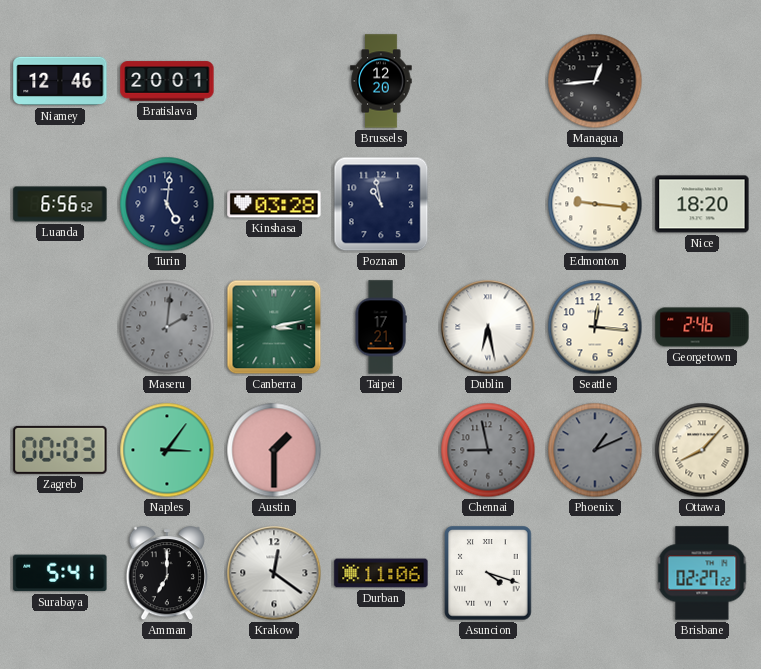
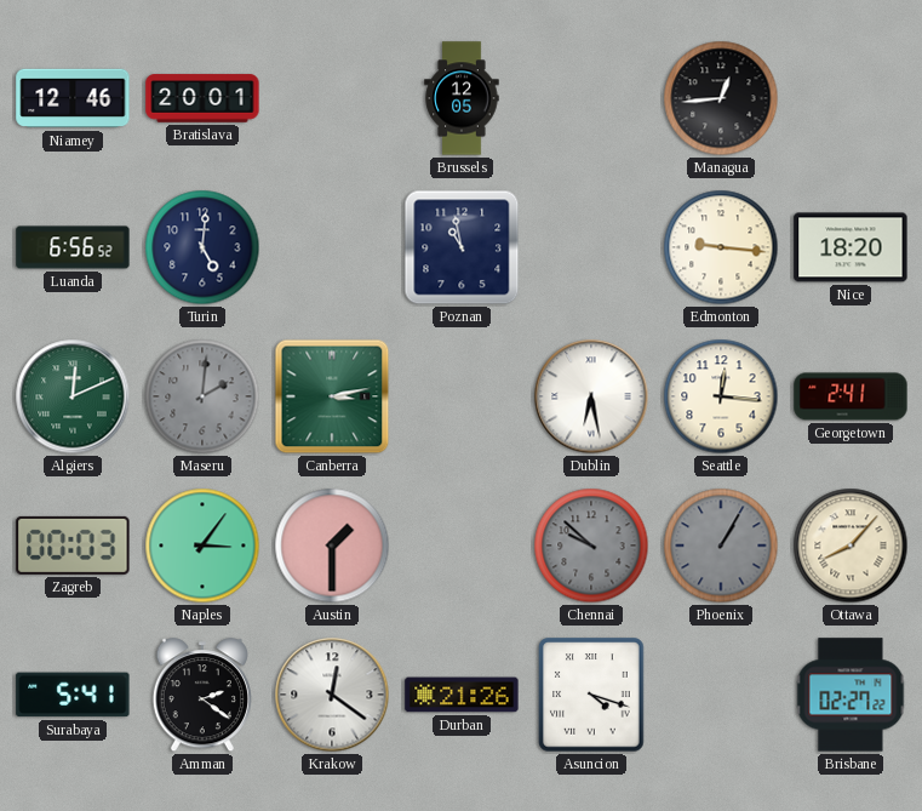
Brussels: 12:20 -> 12:05
Kinshasa: 03:28 -> none
Algiers: none -> 12:11
Taipei: 17:21 -> none
Georgetown: 2:46 -> 2:41
Chennai: 8:58 -> 9:52
Phoenix: 1:11 -> 1:05
Amman: 7:00 -> 2:21
Durban: 11:06 -> 21:26
